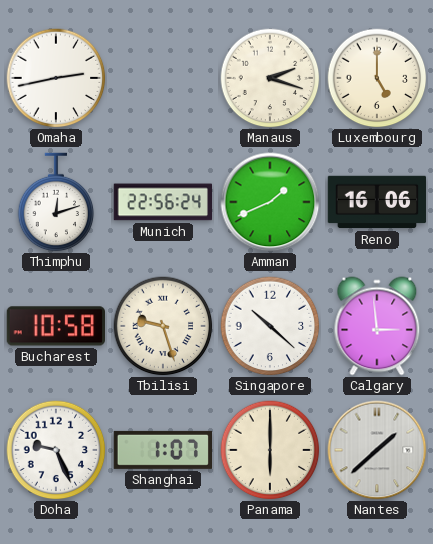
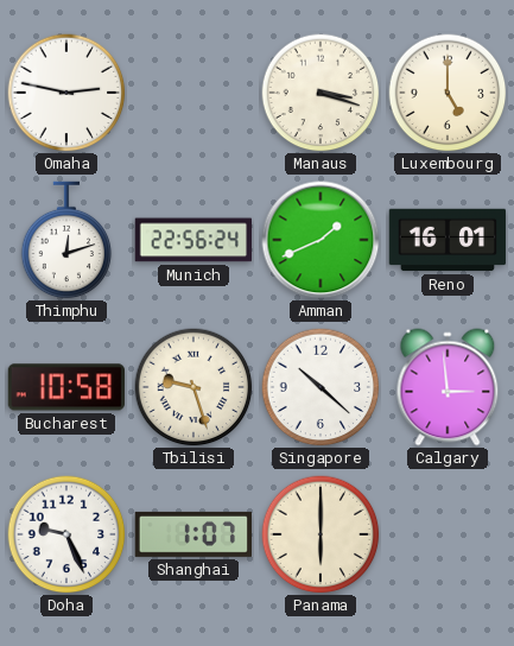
Omaha: 2:43 -> 2:47
Manaus: 2:18 -> 3:18
Reno: 16:06 -> 16:01
Nantes: 1:38 -> none
